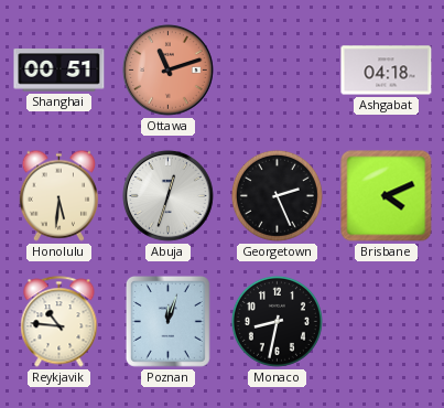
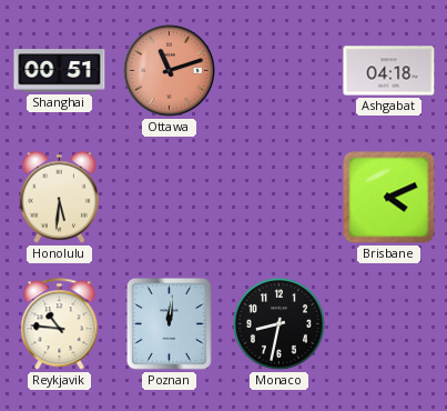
Abuja: 12:33 -> none
Georgetown: 2:26 -> none
Poznan: 12:03 -> 12:01
